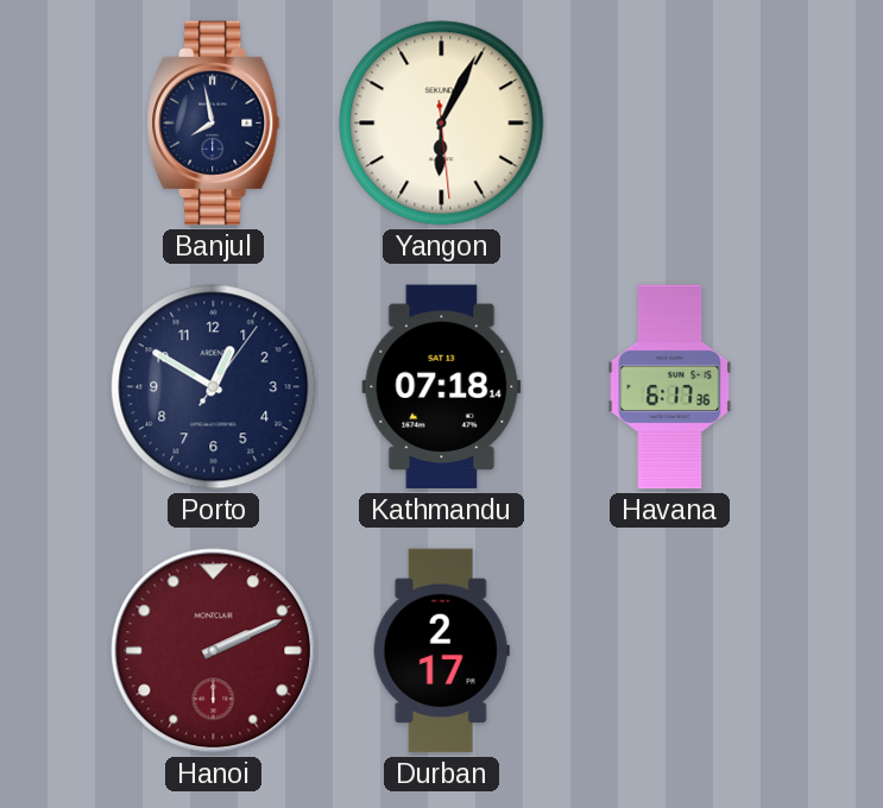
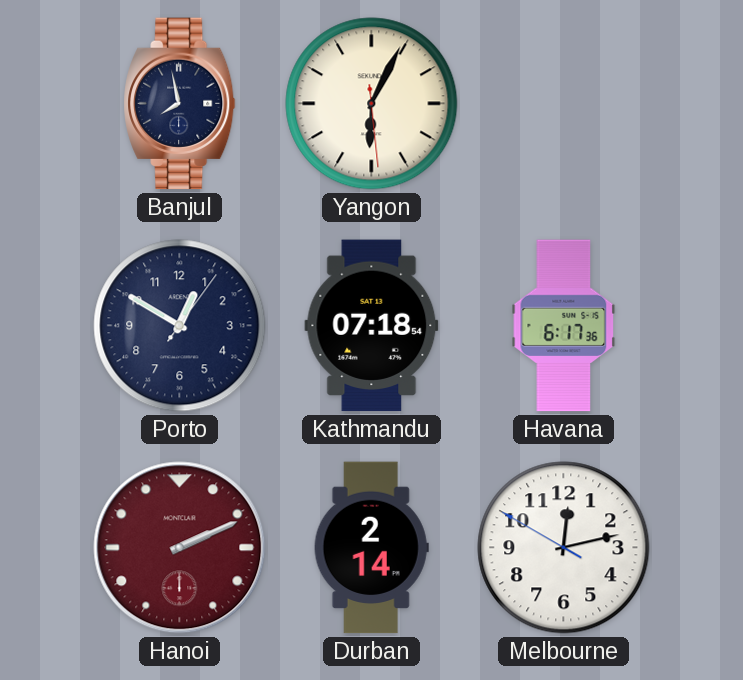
Kathmandu: 07:18:14 -> 07:18:54
Durban: 2:17 -> 2:14
Melbourne: none -> 12:12
